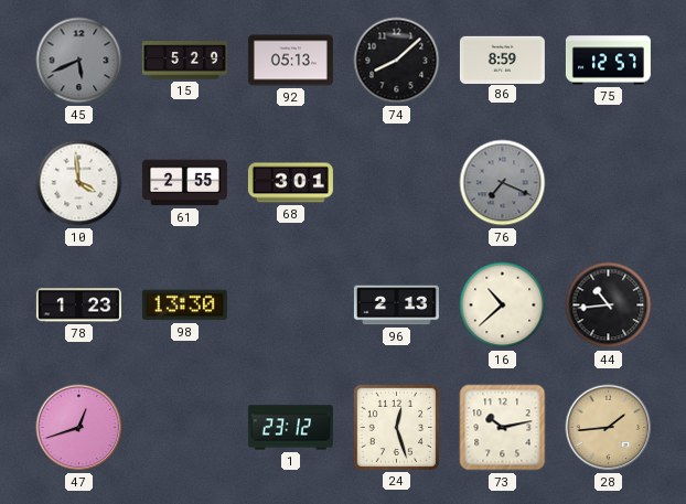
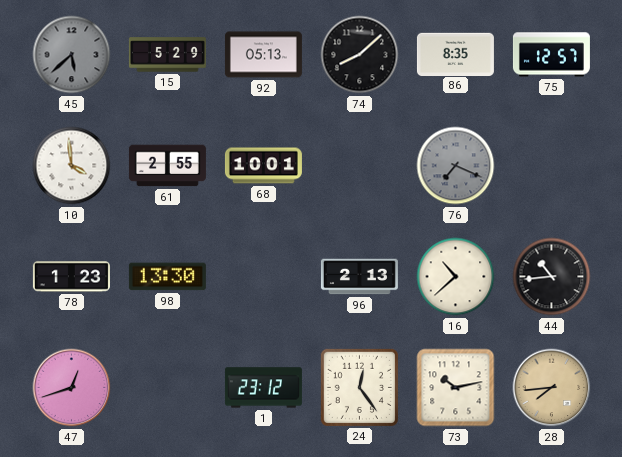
45: 5:41 -> 5:38
86: 8:59 -> 8:35
68: 3:01 -> 10:01
24: 12:27 -> 12:24
28: 1:44 -> 7:44
